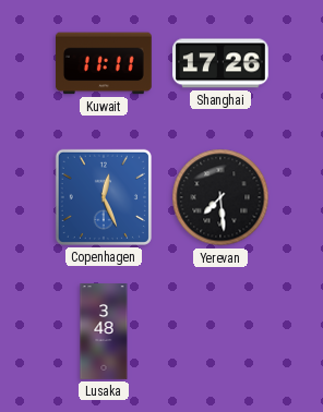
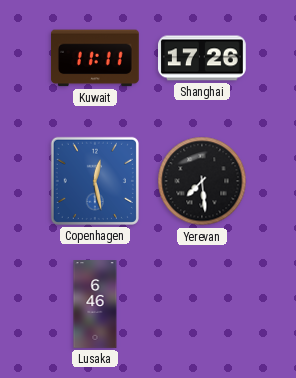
Copenhagen: 12:26 -> 12:28
Lusaka: 3:48 -> 6:46
